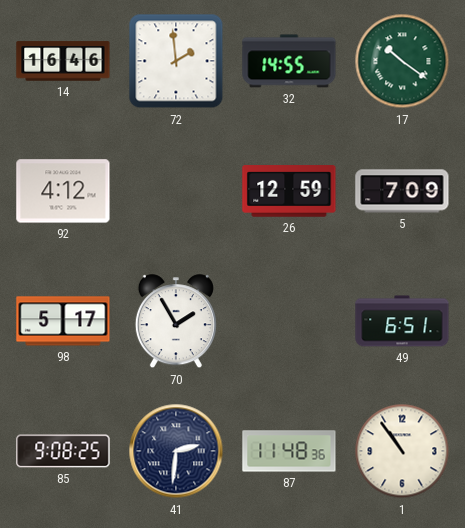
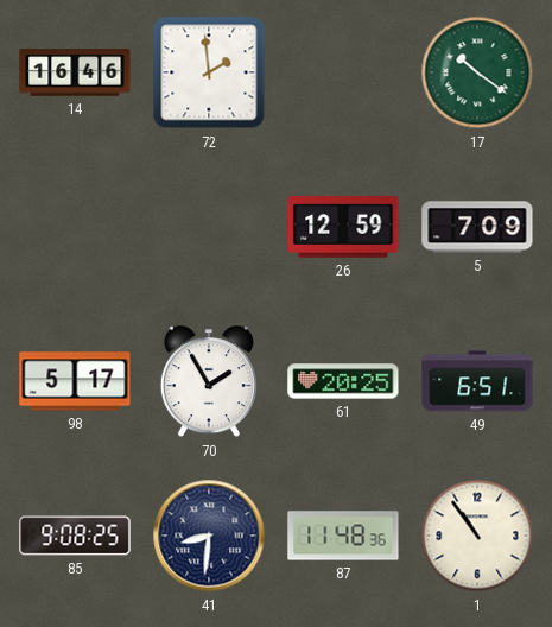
32: 14:55 -> none
92: 4:12 -> none
61: none -> 20:25
41: 2:31 -> 8:31
